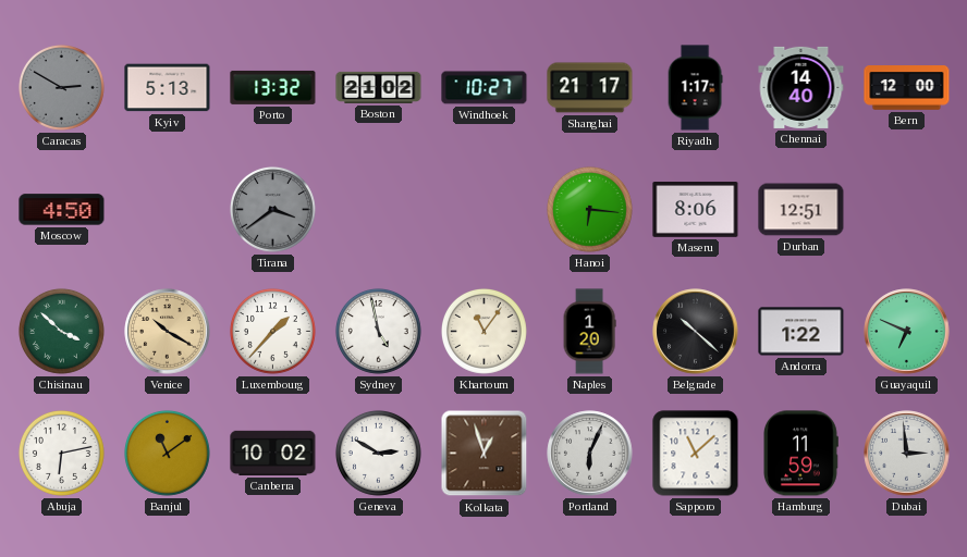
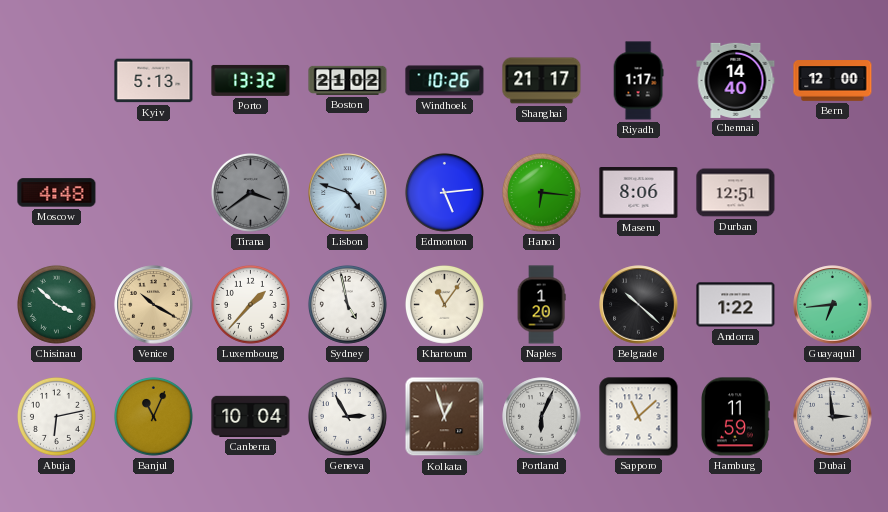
Caracas: 2:50 -> none
Windhoek: 10:27 -> 10:26
Moscow: 4:50 -> 4:48
Lisbon: none -> 4:48
Edmonton: none -> 5:14
Guayaquil: 6:49 -> 6:44
Banjul: 11:09 -> 11:04
Canberra: 10:02 -> 10:04
Geneva: 2:50 -> 2:55
